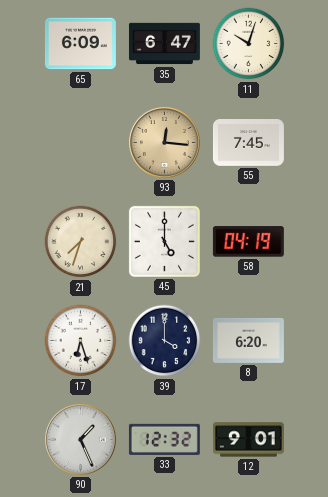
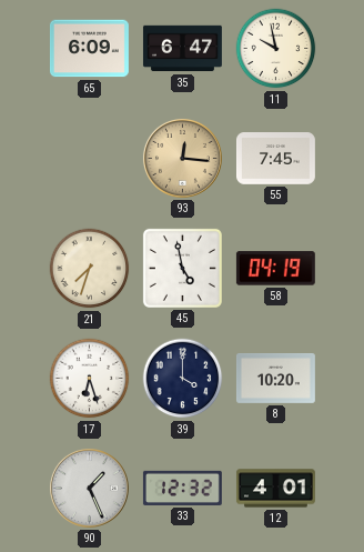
11: 10:03 -> 9:58
45: 5:00 -> 4:58
8: 6:20 -> 10:20
12: 9:01 -> 4:01
